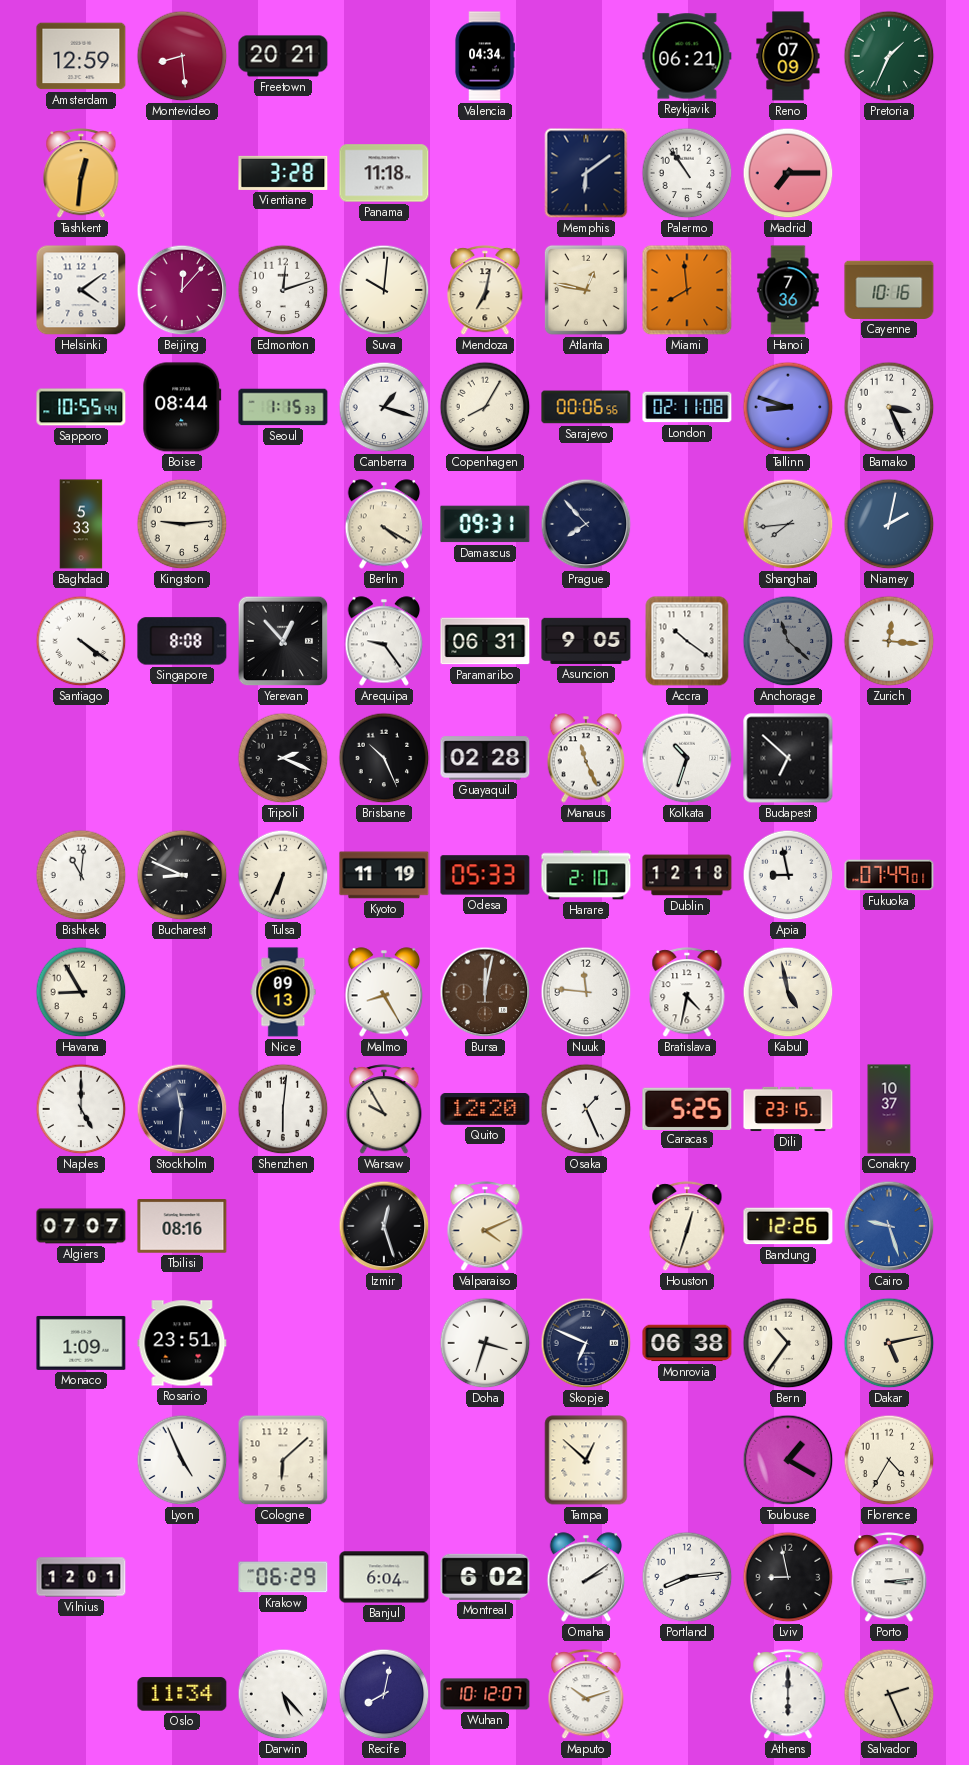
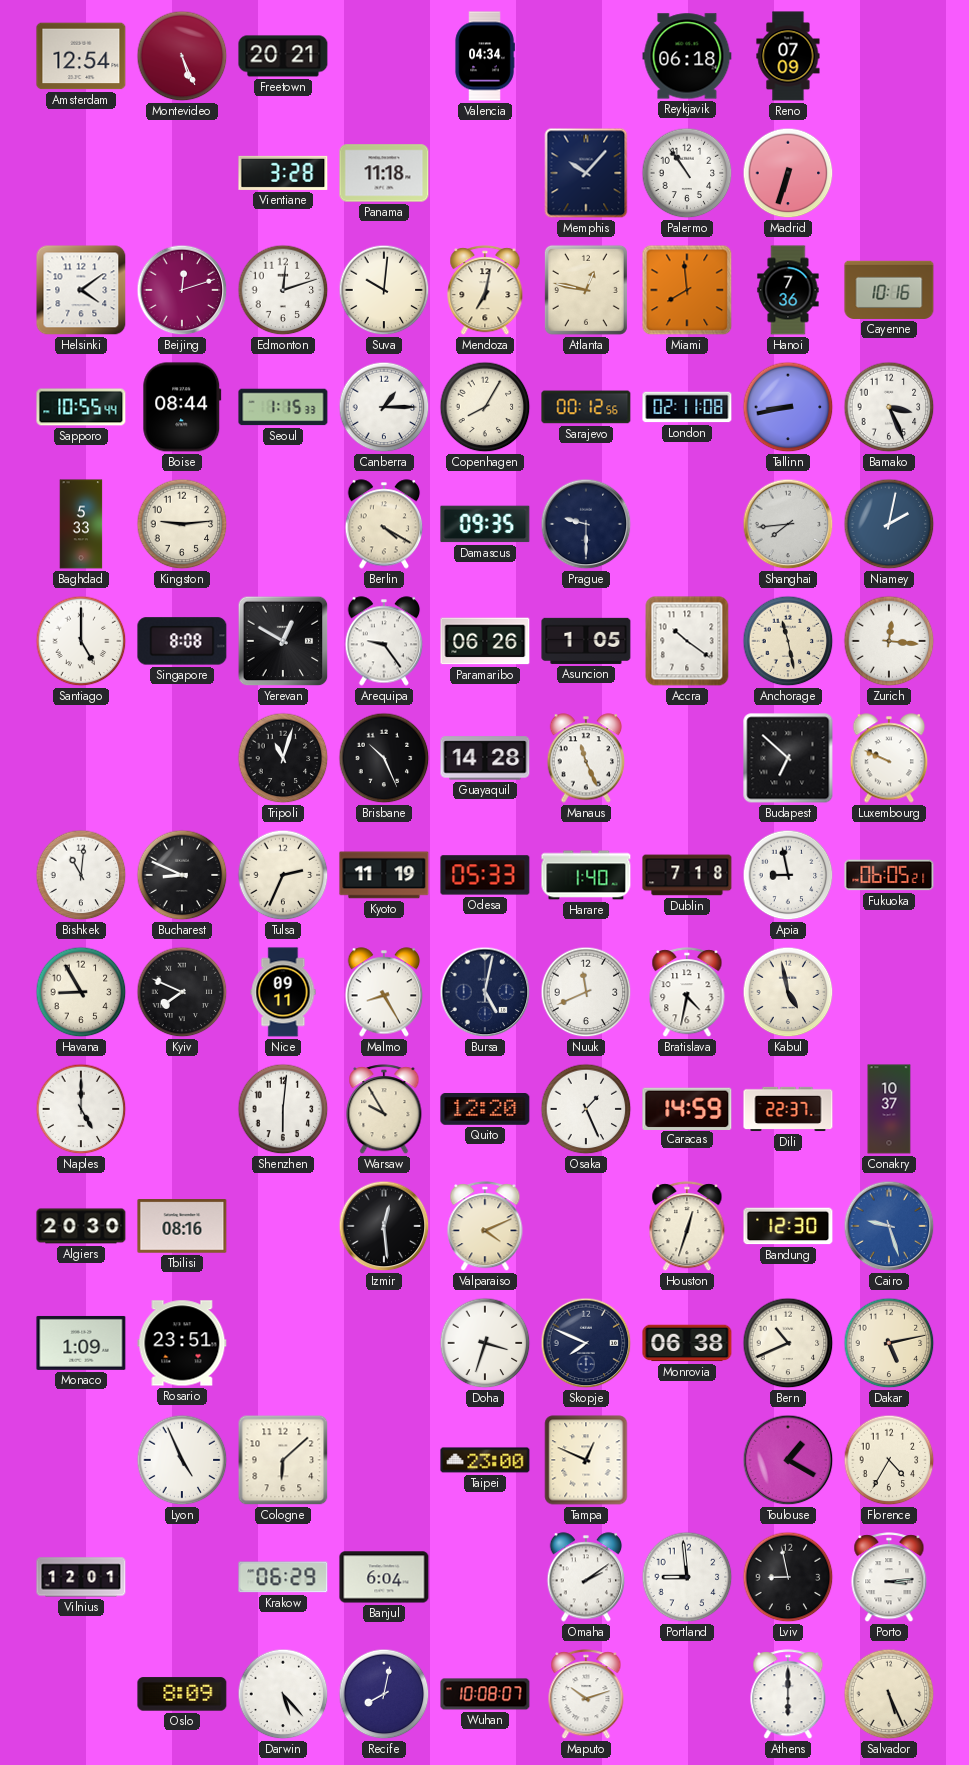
Amsterdam: 12:59 -> 12:54
Montevideo: 8:29 -> 5:26
Reykjavik: 06:21 -> 06:18
Pretoria: 1:34 -> none
Tashkent: 12:31 -> none
Memphis: 6:09 -> 10:07
Madrid: 7:15 -> 6:33
Beijing: 12:07 -> 12:12
Canberra: 1:18 -> 1:15
Sarajevo: 00:06 -> 00:12
Tallinn: 8:48 -> 8:43
Damascus: 09:31 -> 09:35
Prague: 7:53 -> 9:30
Santiago: 4:21 -> 5:00
Yerevan: 12:53 -> 12:50
Paramaribo: 06:31 -> 06:26
Asuncion: 9:05 -> 1:05
Anchorage: 11:22 -> 11:28
Anchorage dial: grey -> cream
Tripoli: 2:19 -> 11:03
Guayaquil: 02:28 -> 14:28
Kolkata: 10:33 -> none
Luxembourg: none -> 9:49
Tulsa: 6:34 -> 2:34
Harare: 2:10 -> 1:40
Dublin: 12:18 -> 7:18
Fukuoka: 07:49 -> 06:05
Kyiv: none -> 7:49
Nice: 09:13 -> 09:11
Bursa: 12:02 -> 5:02
Bursa dial: brown -> navy
Nuuk: 11:46 -> 11:41
Stockholm: 11:31 -> none
Caracas: 5:25 -> 14:59
Dili: 23:15 -> 22:37
Algiers: 07:07 -> 20:30
Izmir: 12:27 -> 12:29
Bandung: 12:26 -> 12:30
Skopje: 6:49 -> 7:49
Bern: 10:36 -> 10:41
Taipei: none -> 23:00
Tampa: 12:52 -> 12:49
Montreal: 6:02 -> none
Portland: 8:14 -> 8:59
Oslo: 11:34 -> 8:09
Wuhan: 10:12 -> 10:08
Salvador: 2:26 -> 5:26
